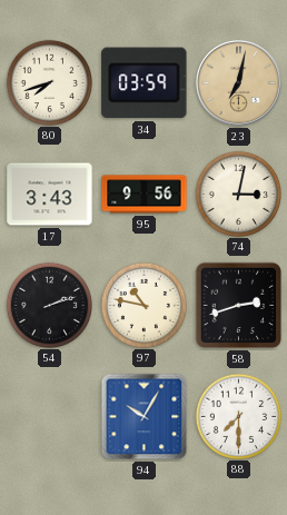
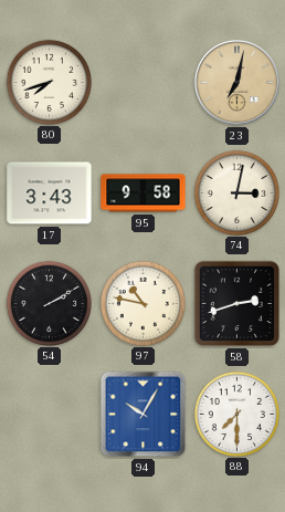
34: 03:59 -> none
95: 9:56 -> 9:58
54: 2:12 -> 2:10
